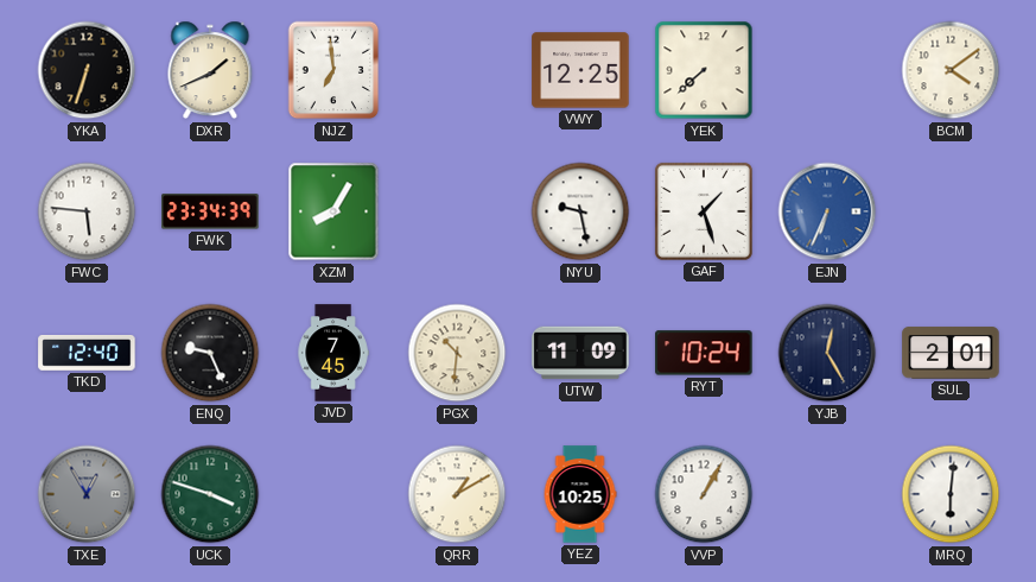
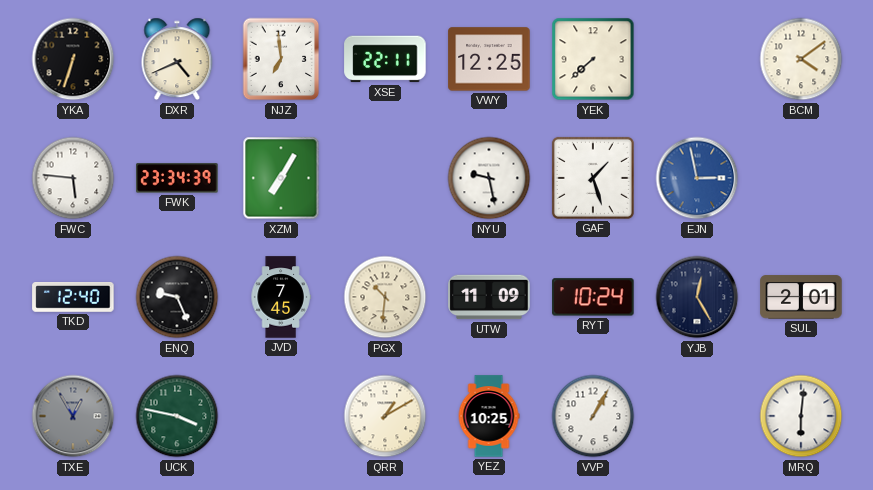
DXR: 1:41 -> 4:41
XSE: none -> 22:11
XZM: 8:05 -> 7:05
EJN: 6:34 -> 2:58
UCK: 3:48 -> 3:47
